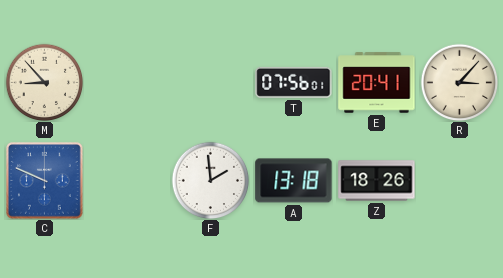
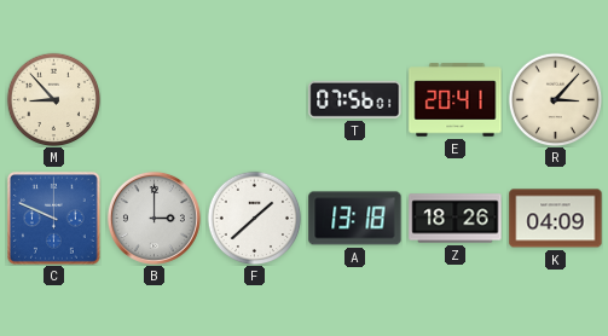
B: none -> 3:00
F: 1:59 -> 1:38
K: none -> 04:09
